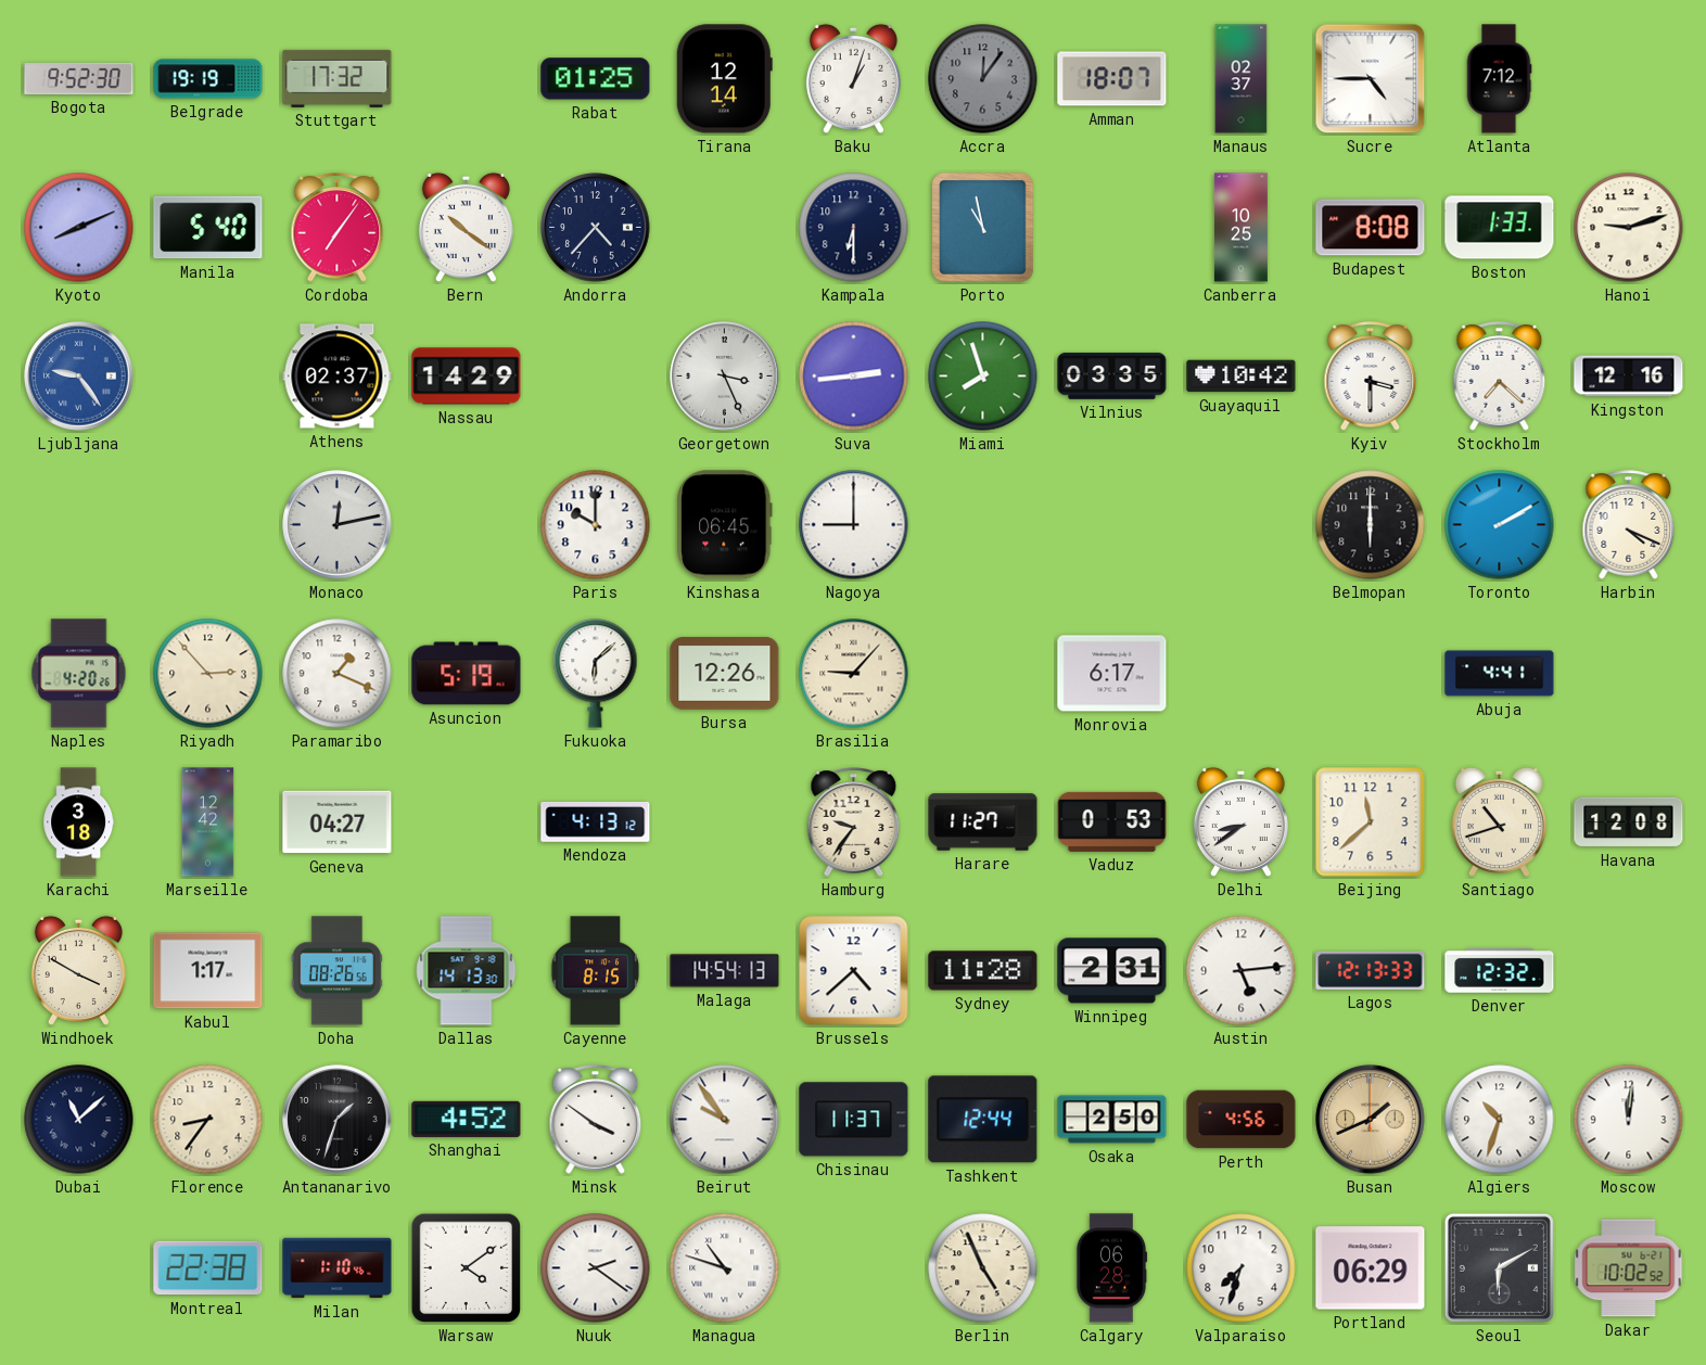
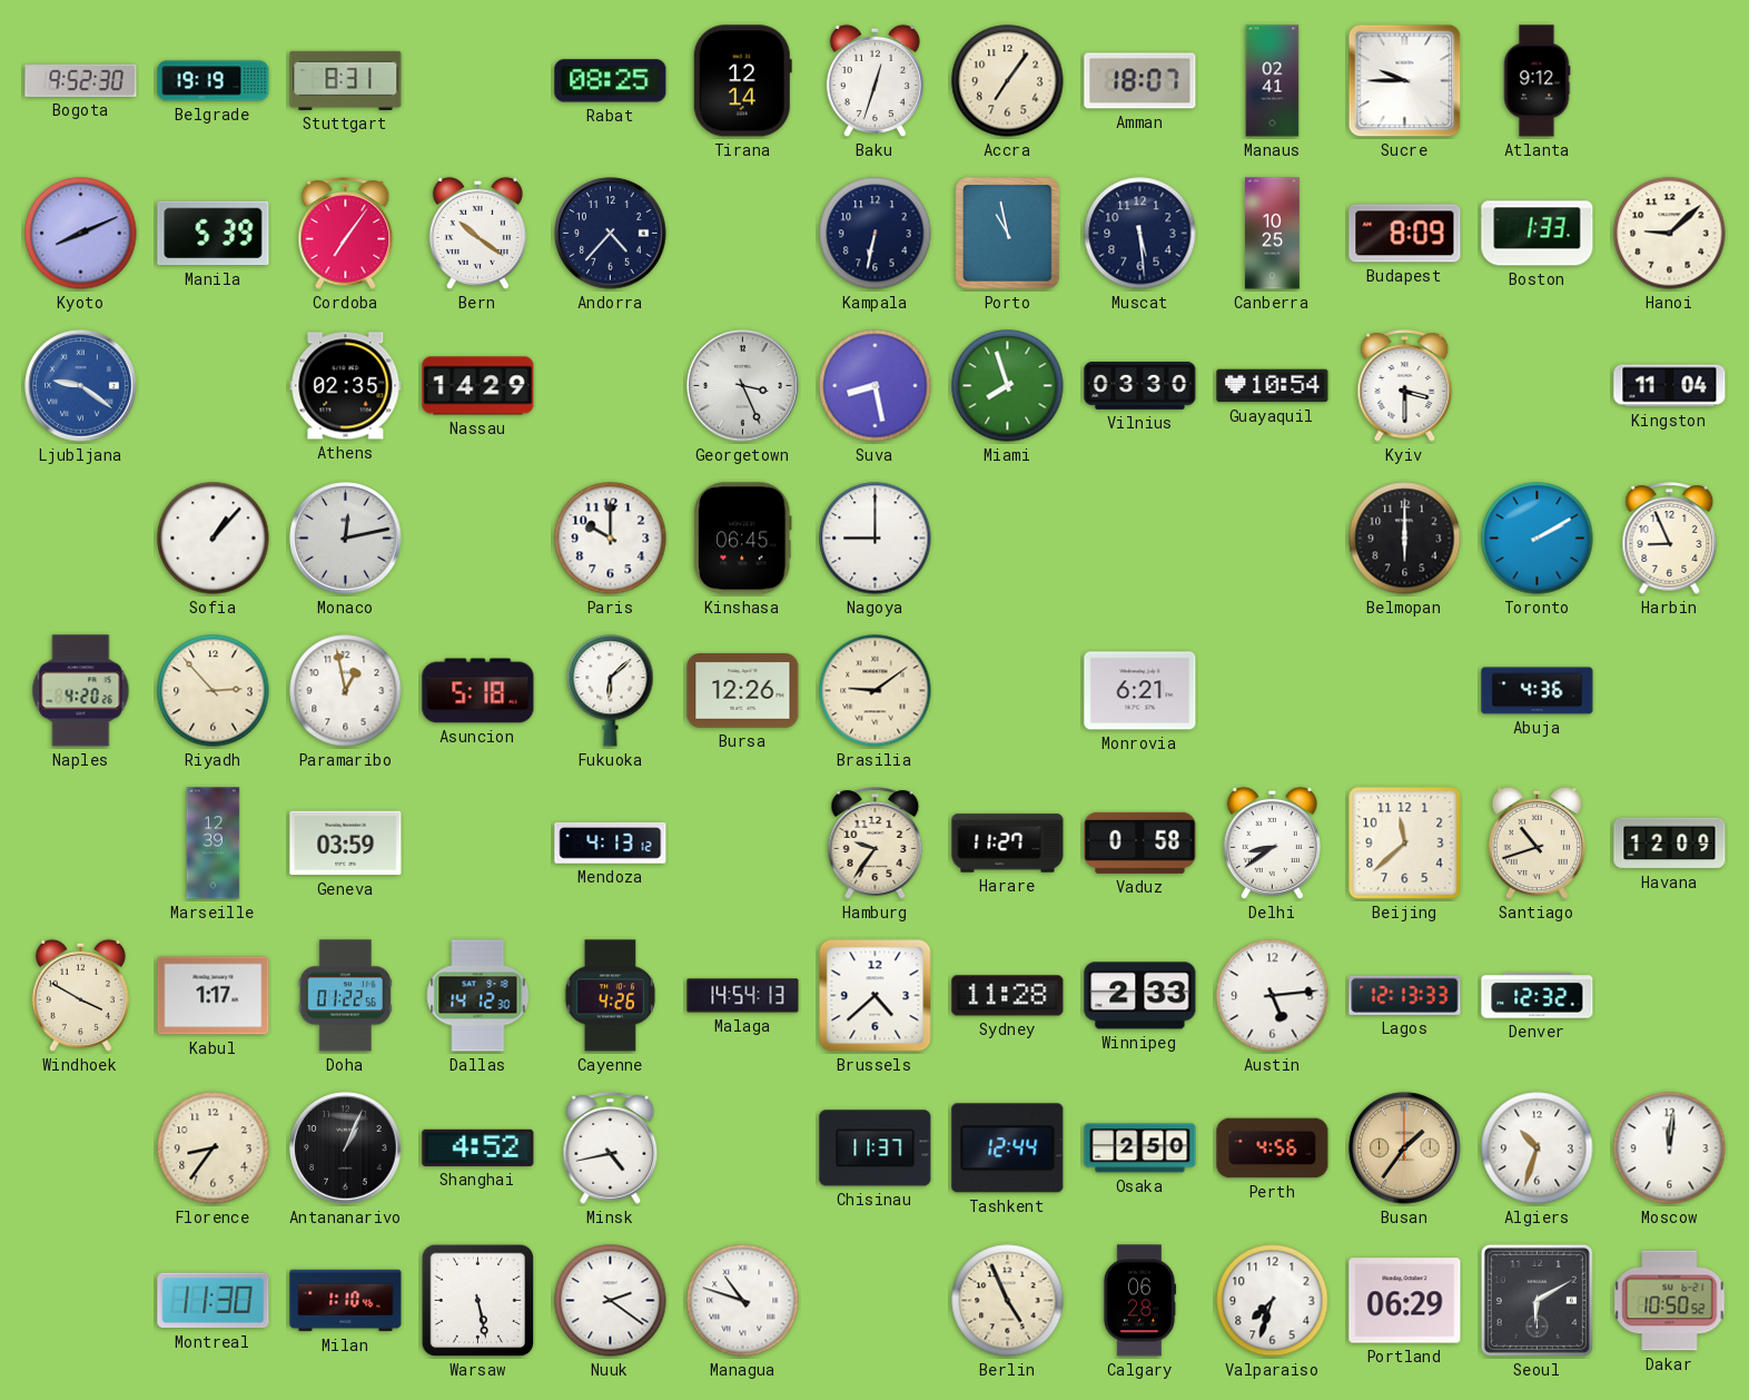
Stuttgart: 17:32 -> 8:31
Rabat: 01:25 -> 08:25
Baku: 1:03 -> 12:33
Accra: 12:06 -> 7:06
Accra dial: grey -> cream
Manaus: 02:37 -> 02:41
Sucre: 4:45 -> 9:45
Atlanta: 7:12 -> 9:12
Manila: 5:40 -> 5:39
Kampala: 6:30 -> 6:32
Muscat: none -> 5:29
Budapest: 8:08 -> 8:09
Hanoi: 9:12 -> 9:08
Ljubljana: 9:24 -> 9:21
Athens: 02:37 -> 02:35
Suva: 2:44 -> 8:28
Vilnius: 03:35 -> 03:30
Guayaquil: 10:42 -> 10:54
Stockholm: 7:22 -> none
Kingston: 12:16 -> 11:04
Sofia: none -> 1:07
Harbin: 4:19 -> 8:56
Paramaribo: 1:19 -> 12:58
Asuncion: 5:19 -> 5:18
Brasilia: 9:07 -> 9:09
Monrovia: 6:17 -> 6:21
Abuja: 4:41 -> 4:36
Karachi: 3:18 -> none
Marseille: 12:42 -> 12:39
Geneva: 04:27 -> 03:59
Vaduz: 0:53 -> 0:58
Havana: 12:08 -> 12:09
Doha: 08:26 -> 01:22
Dallas: 14:13 -> 14:12
Cayenne: 8:15 -> 4:26
Winnipeg: 2:31 -> 2:33
Dubai: 11:08 -> none
Antananarivo: 1:33 -> 1:04
Minsk: 3:51 -> 4:43
Beirut: 9:54 -> none
Busan: 1:41 -> 1:36
Montreal: 22:38 -> 11:30
Warsaw: 4:09 -> 5:28
Dakar: 10:02 -> 10:50
